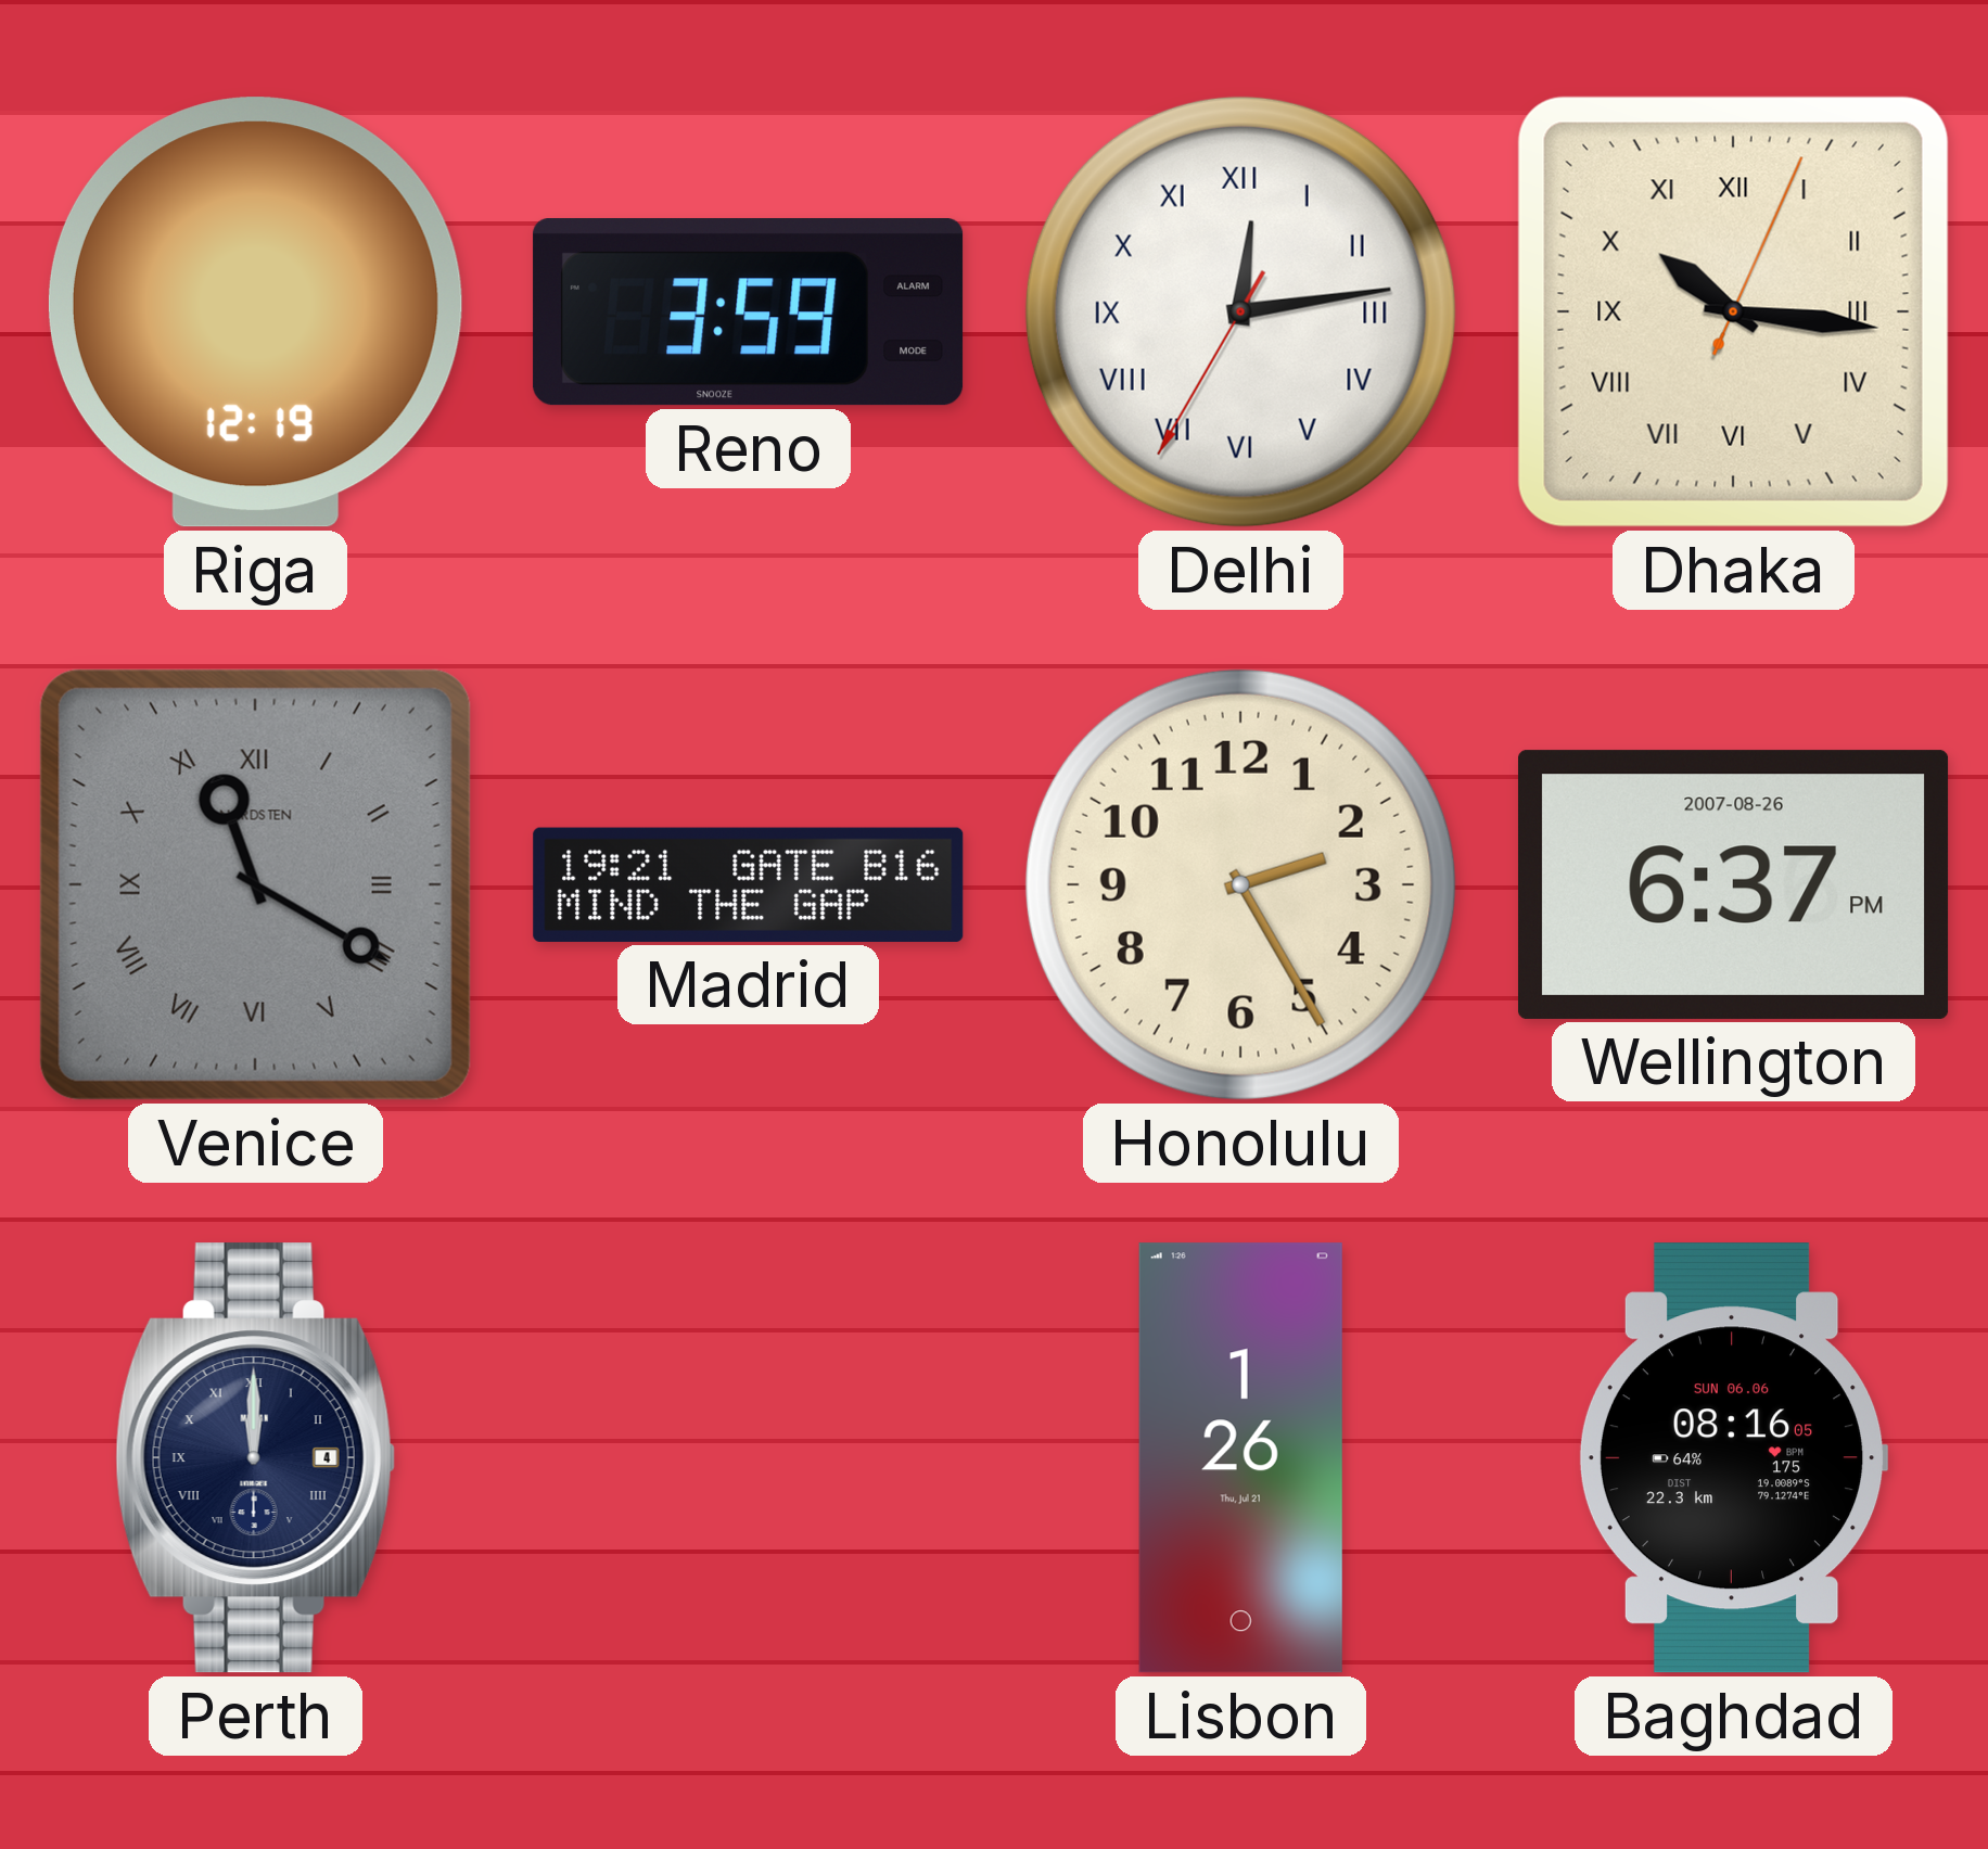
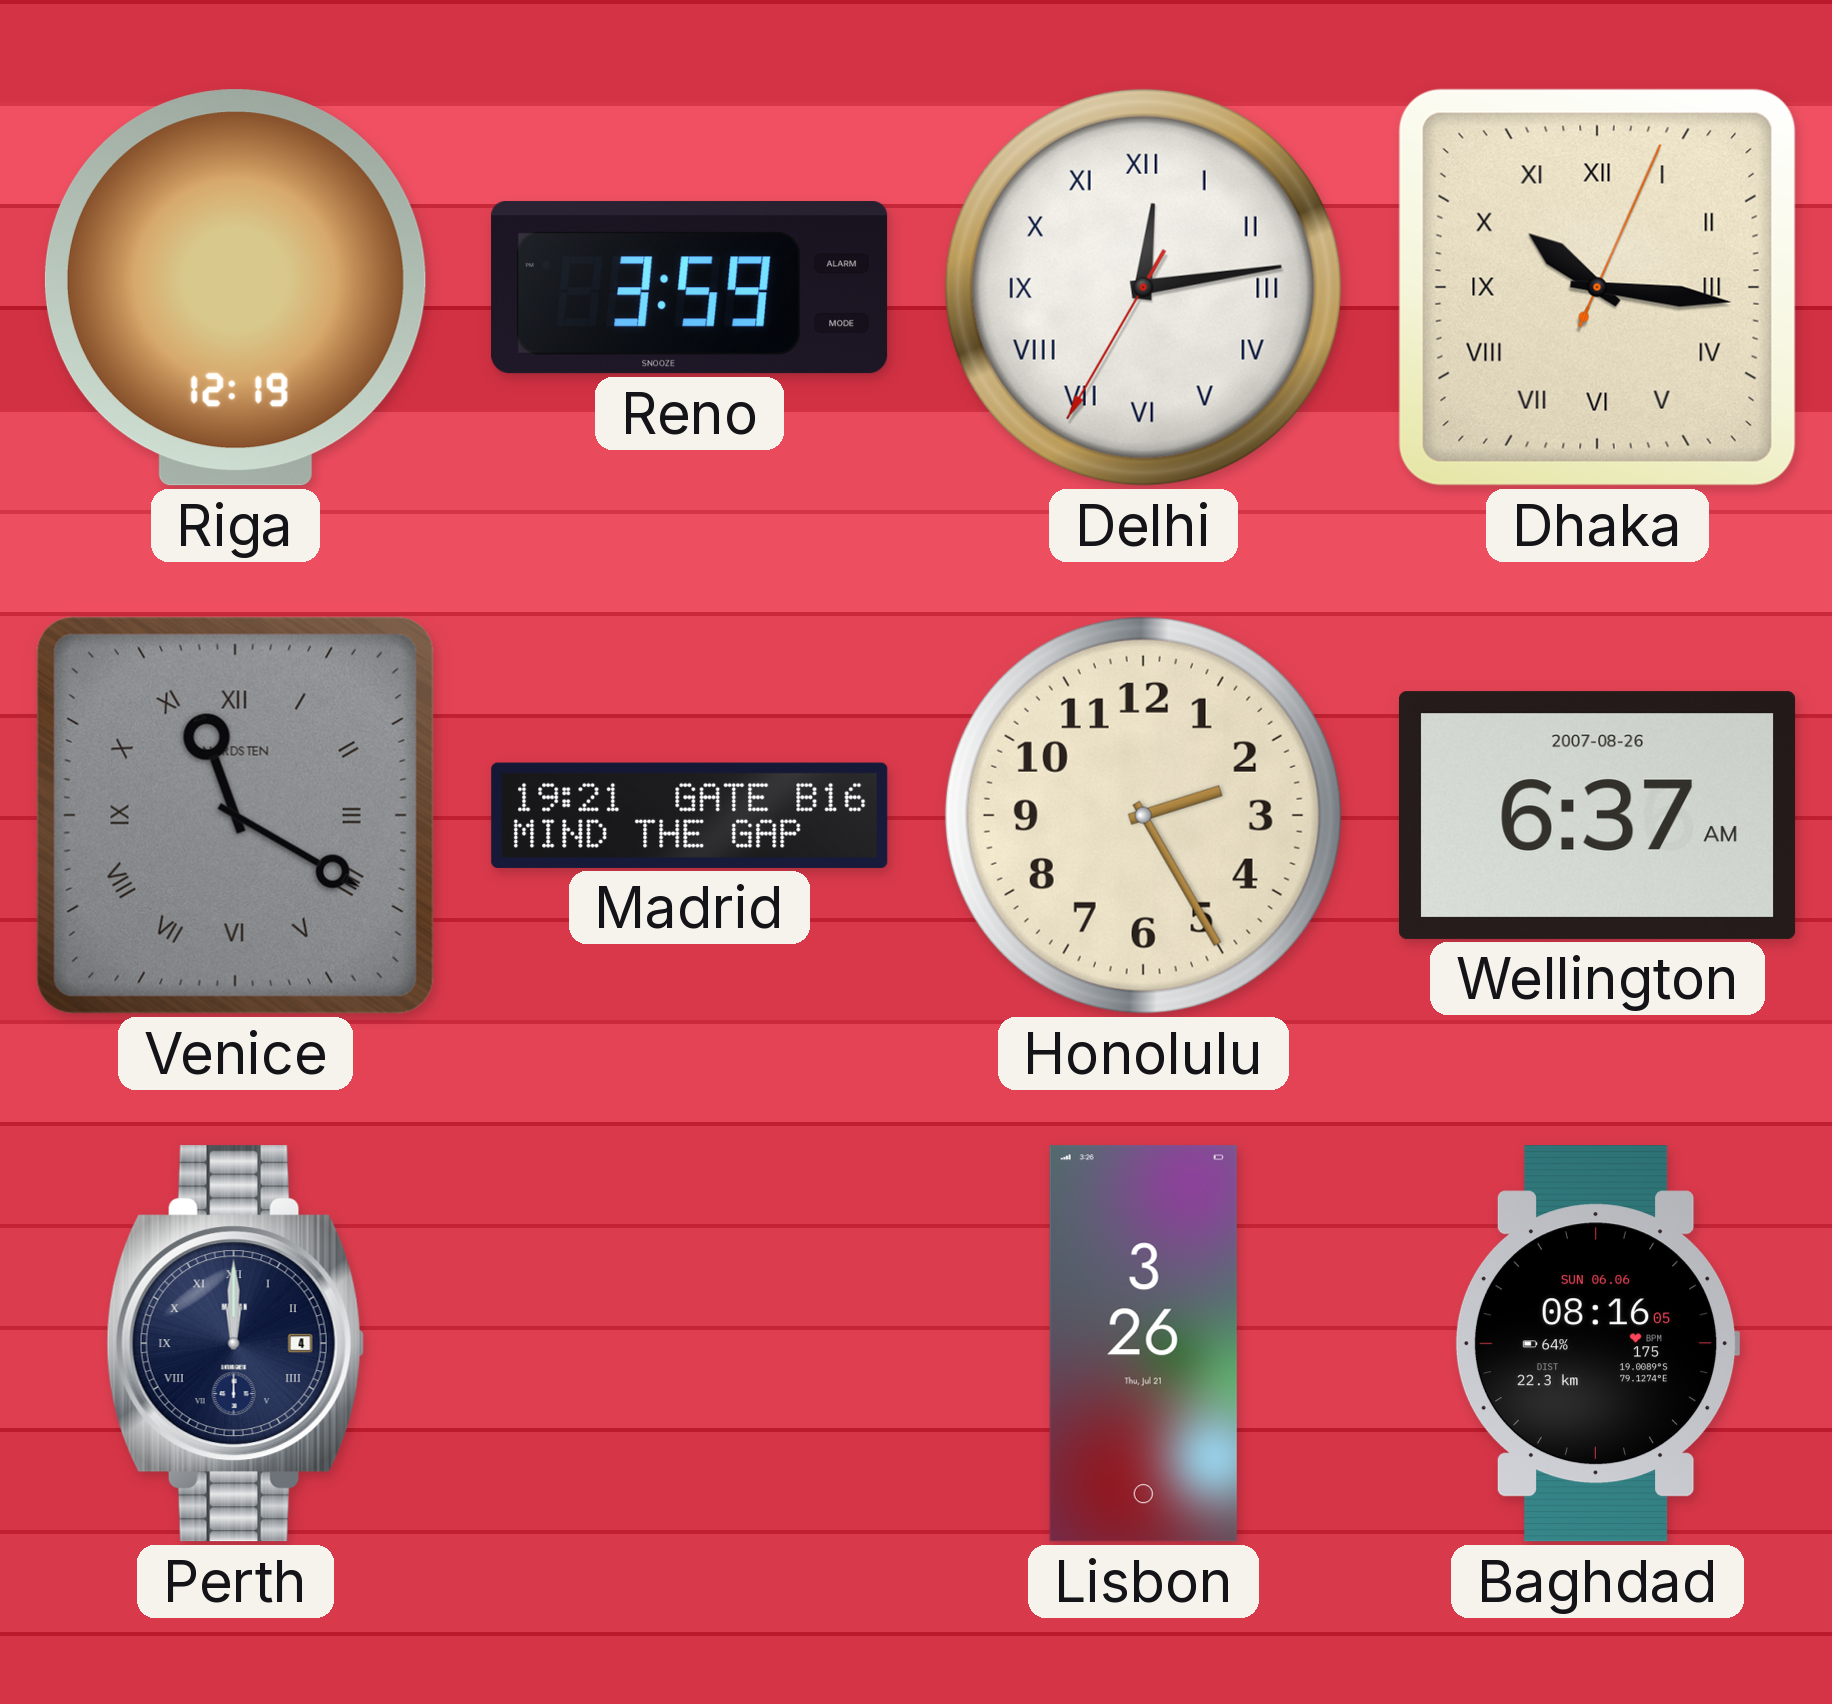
Wellington: 6:37 PM -> 6:37 AM
Lisbon: 1:26 -> 3:26
